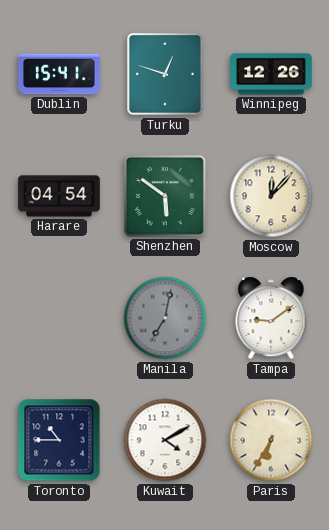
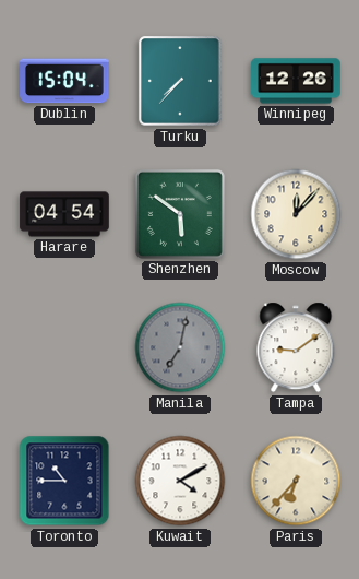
Dublin: 15:41 -> 15:04
Turku: 12:48 -> 7:37
Paris: 6:35 -> 6:37
